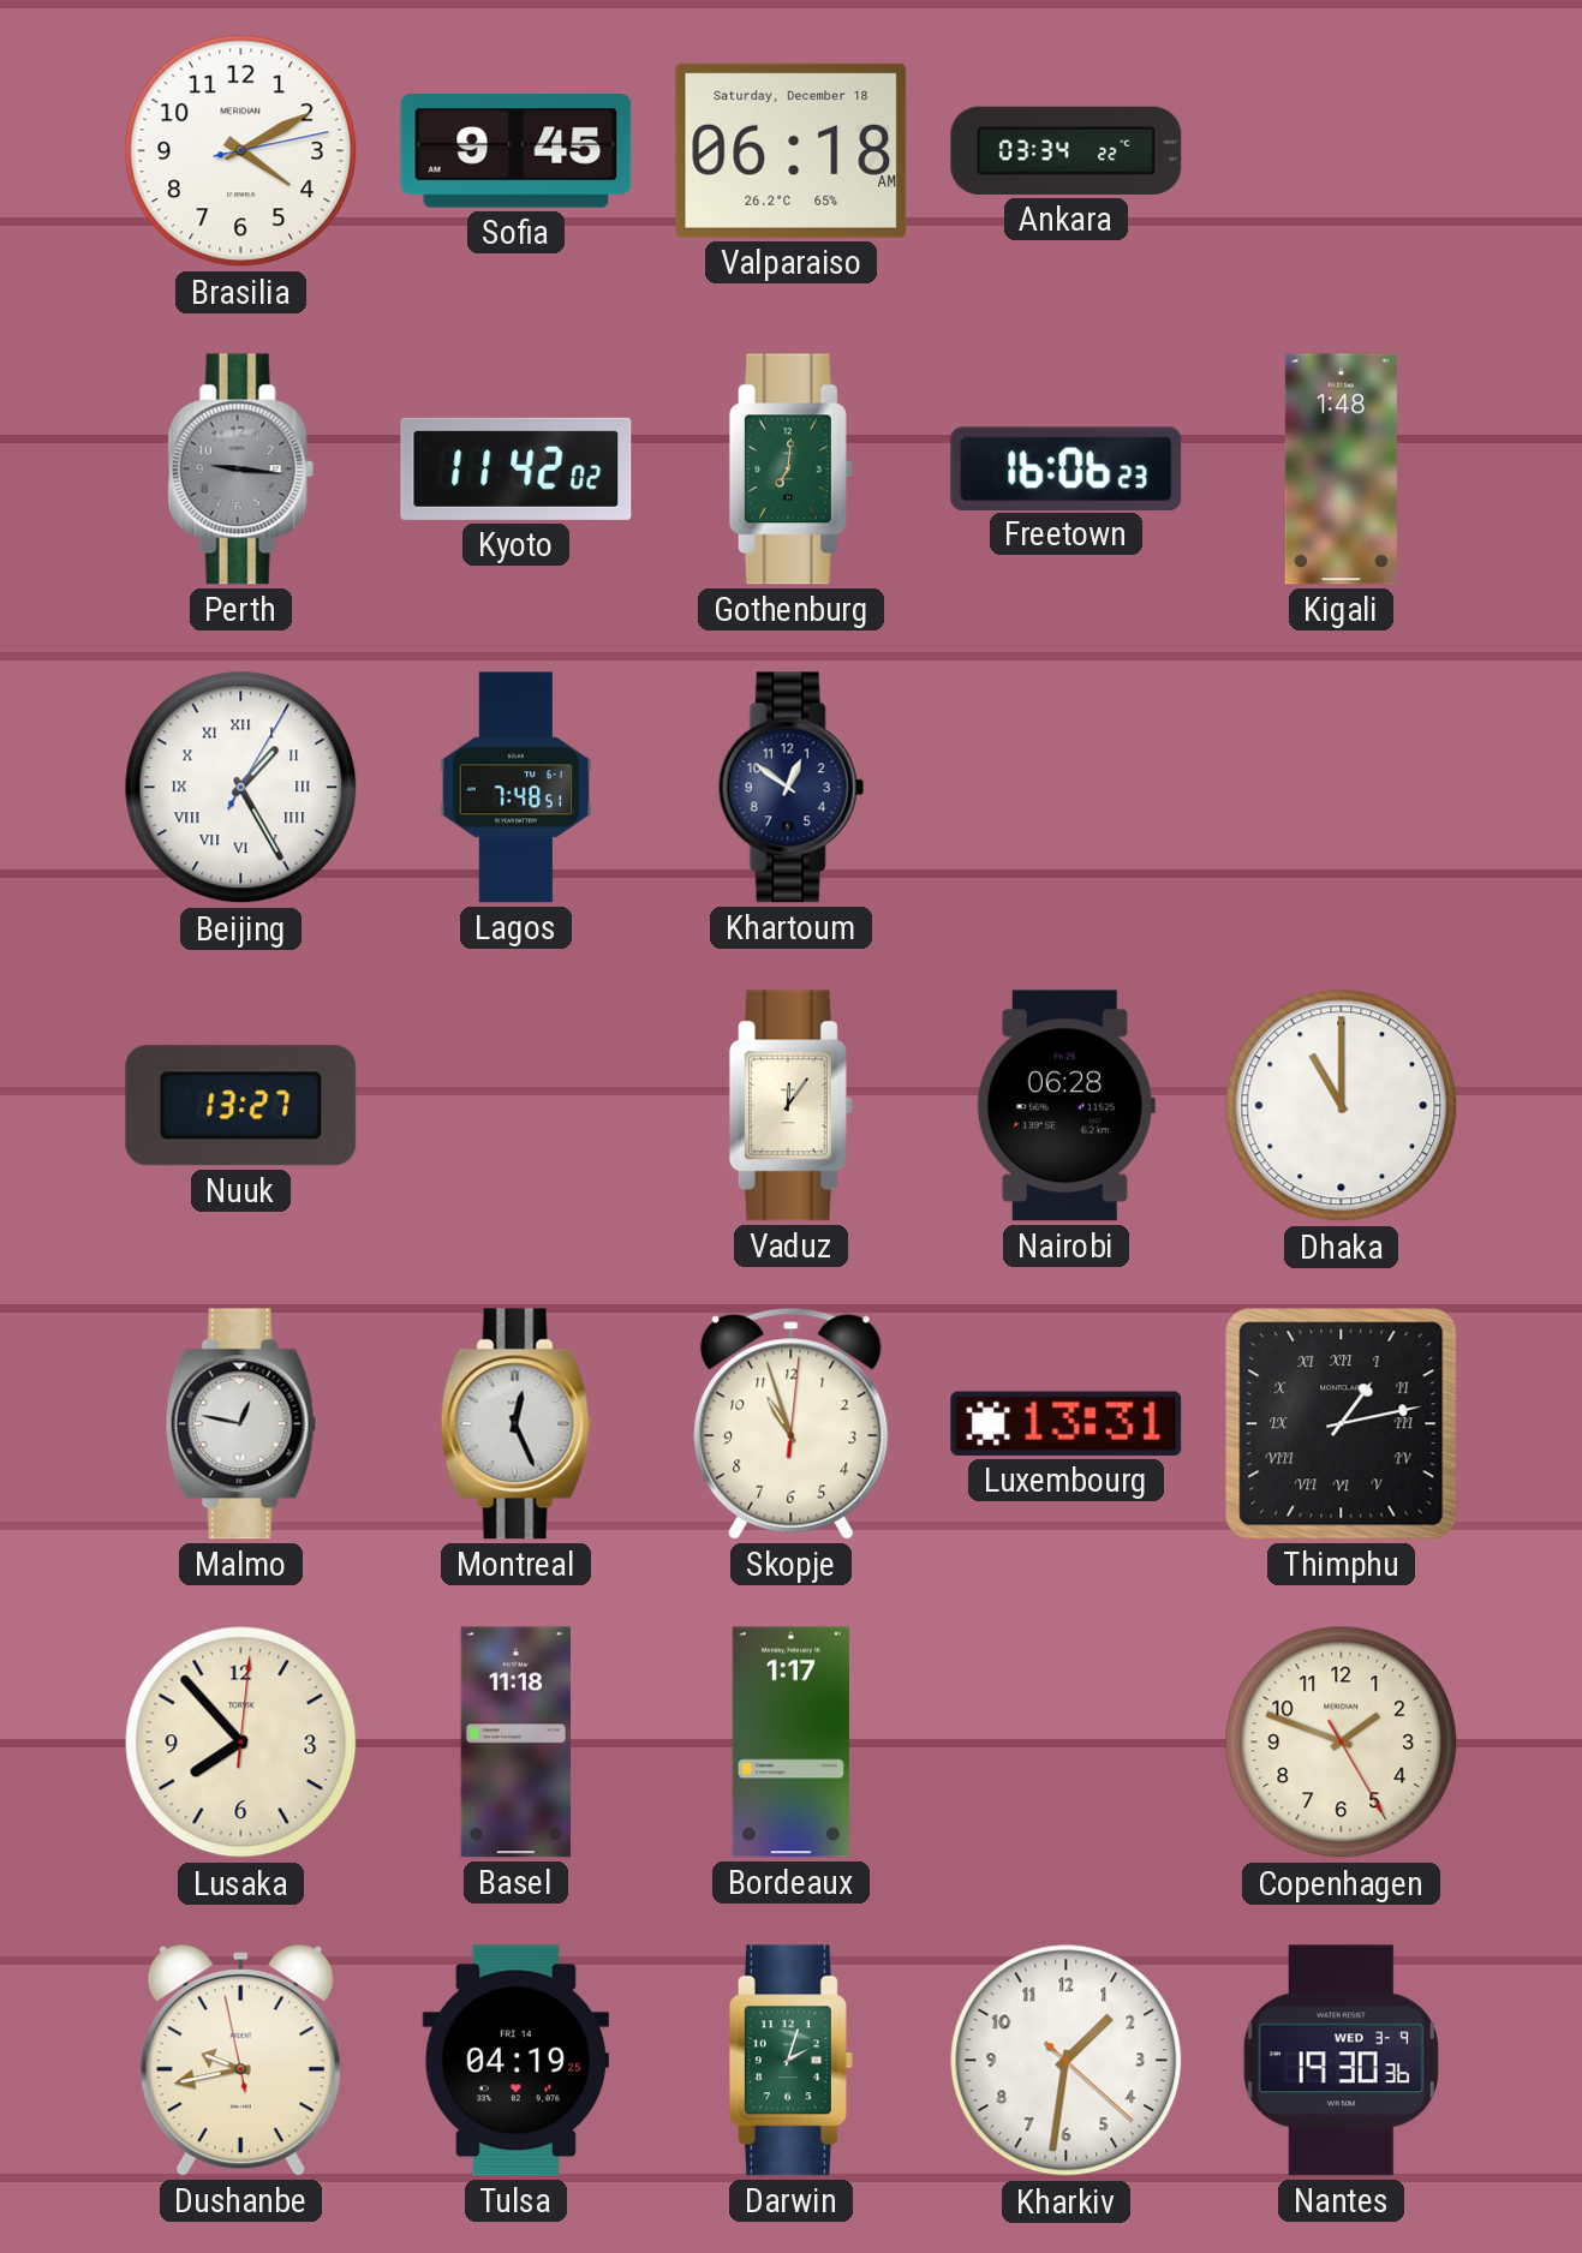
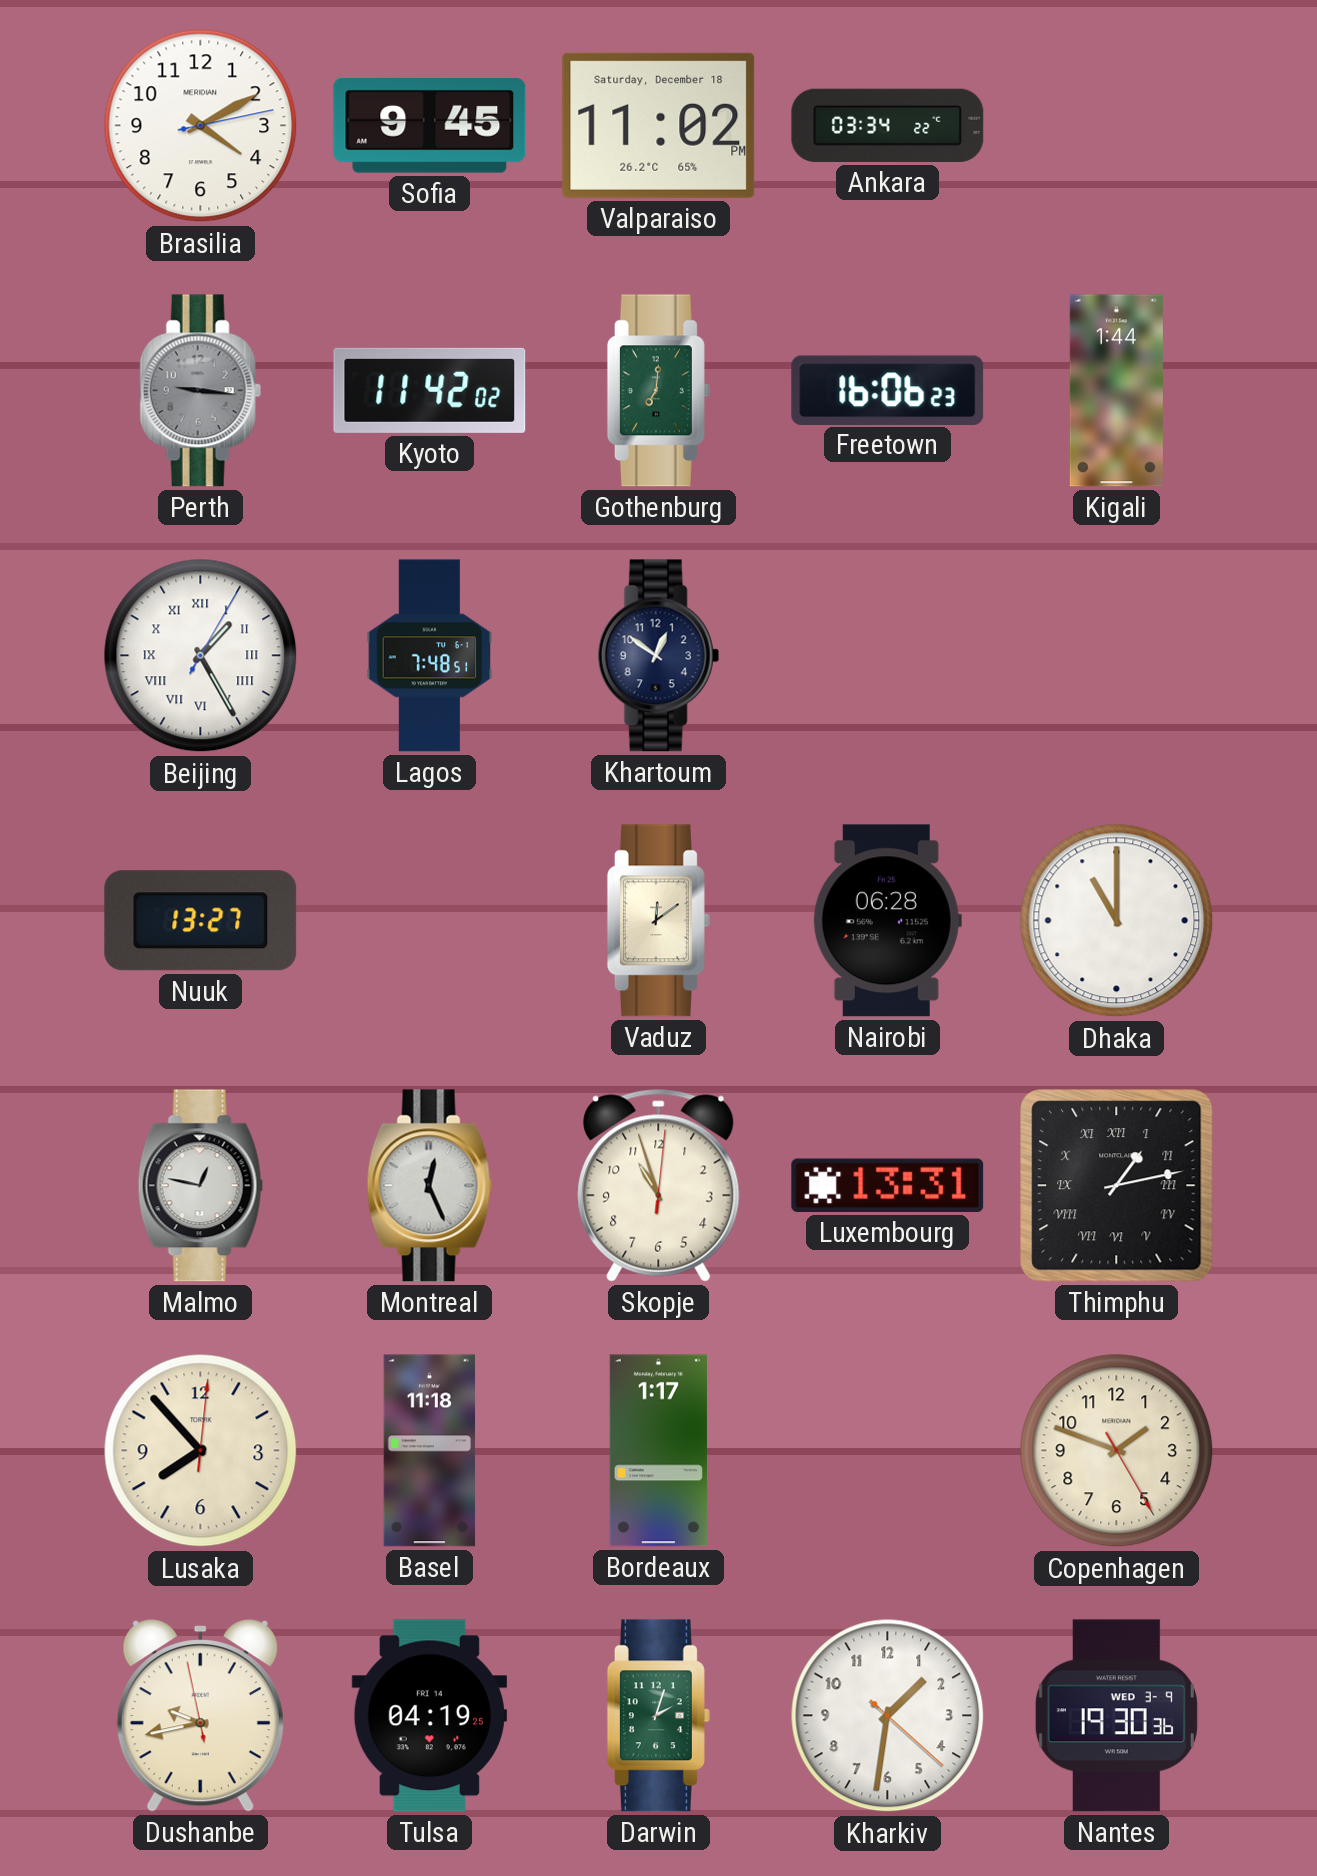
Valparaiso: 06:18 -> 11:02
Kigali: 1:48 -> 1:44
Vaduz: 12:06 -> 12:09
